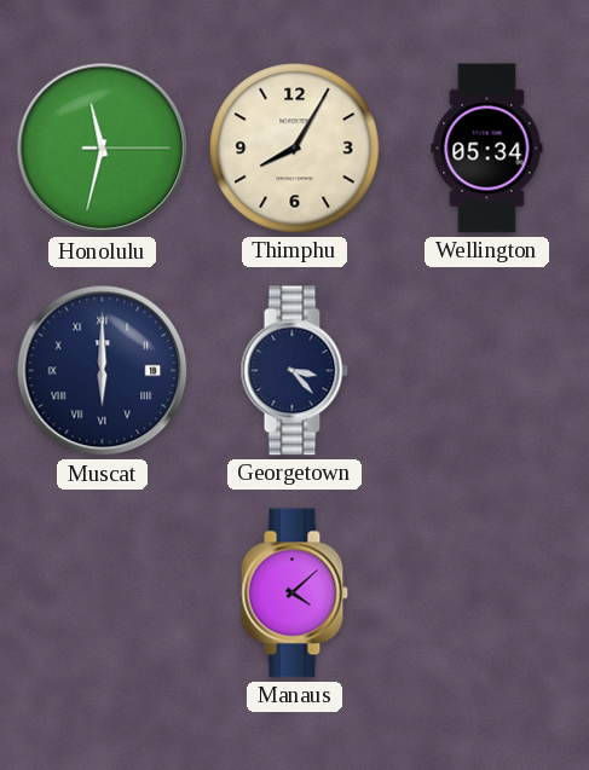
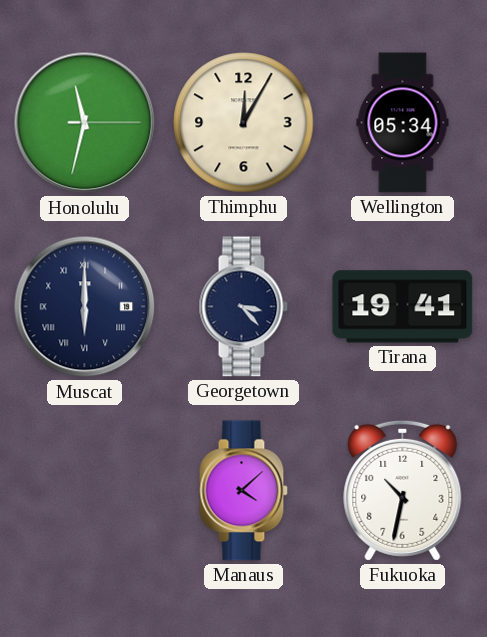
Thimphu: 8:05 -> 12:05
Tirana: none -> 19:41
Fukuoka: none -> 10:32
